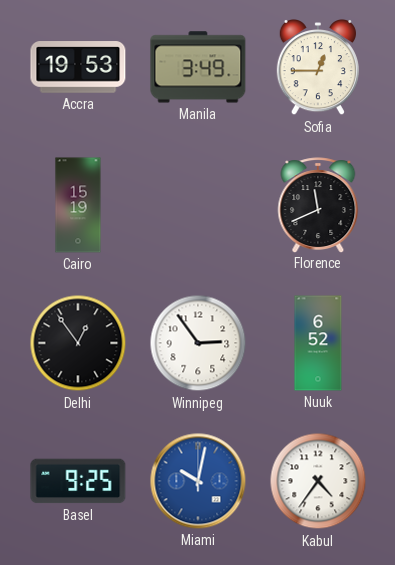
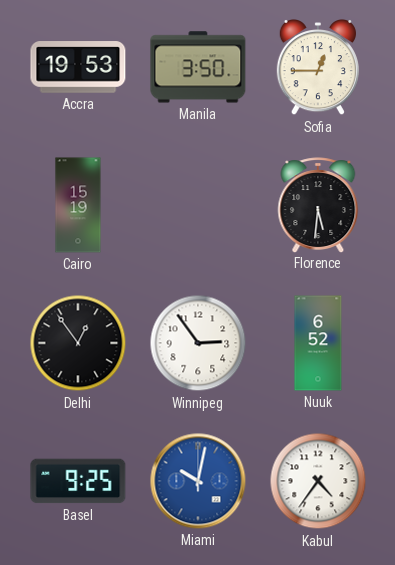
Manila: 3:49 -> 3:50
Florence: 11:41 -> 5:31
